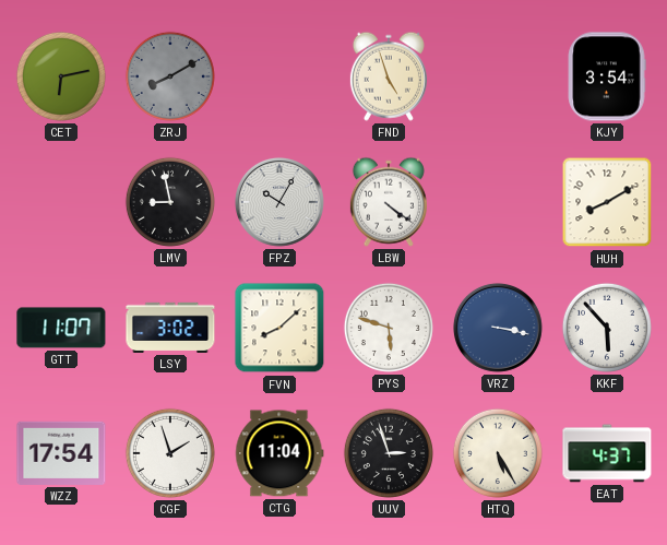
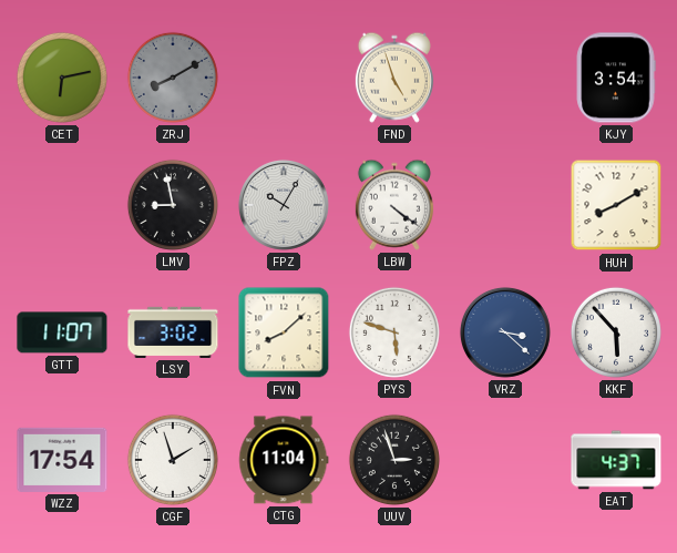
VRZ: 3:17 -> 3:22
HTQ: 5:25 -> none
